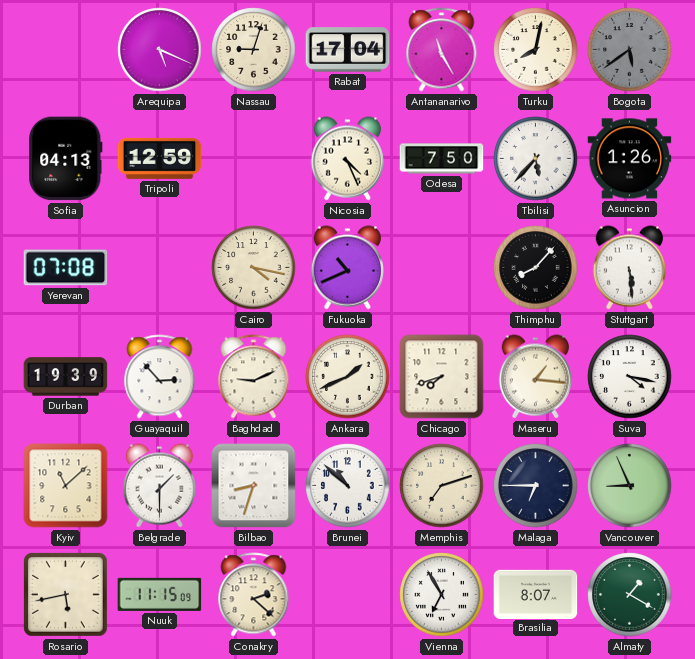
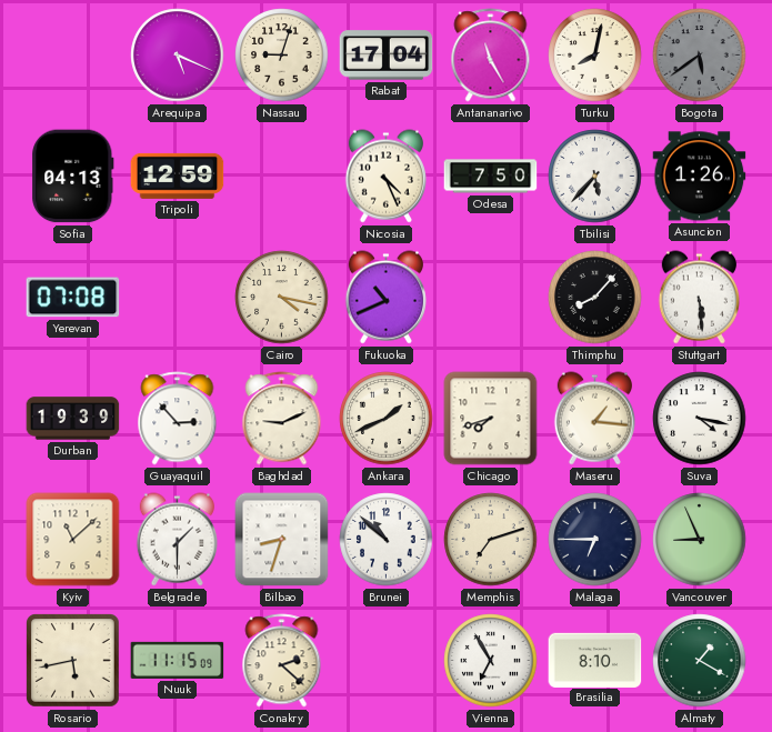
Brasilia: 8:07 -> 8:10
